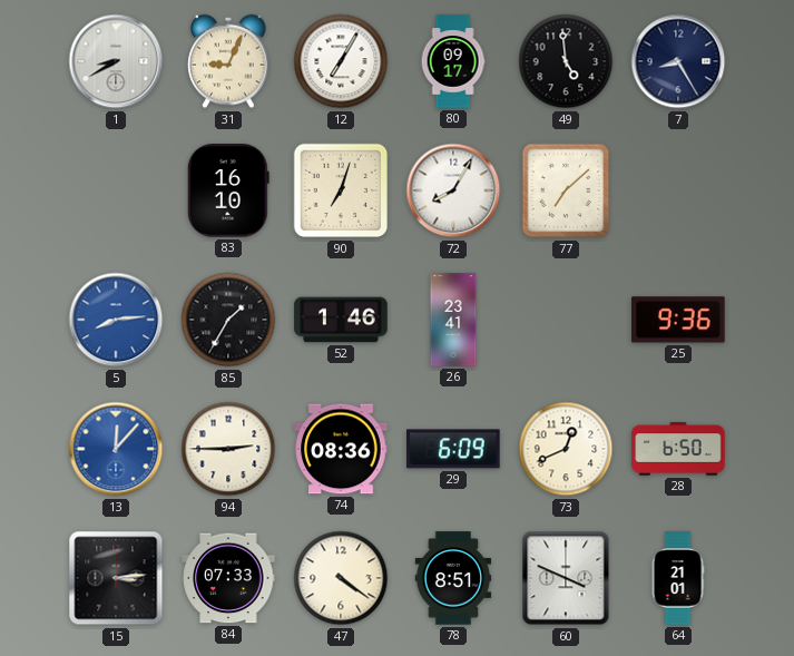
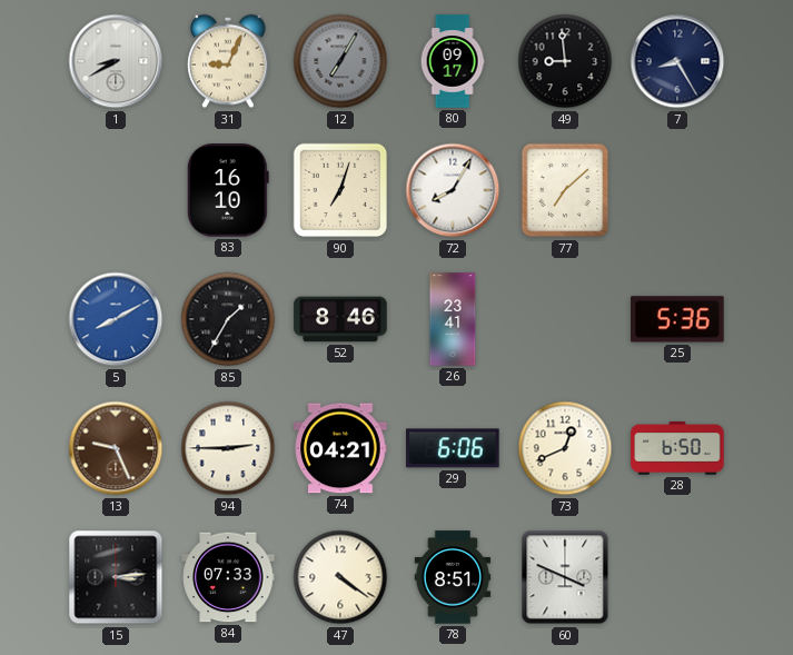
12 dial: white -> grey
49: 4:59 -> 8:59
5: 8:14 -> 8:10
52: 1:46 -> 8:46
25: 9:36 -> 5:36
13: 12:07 -> 9:26
13 dial: blue -> brown
74: 08:36 -> 04:21
29: 6:09 -> 6:06
64: 21:01 -> none
